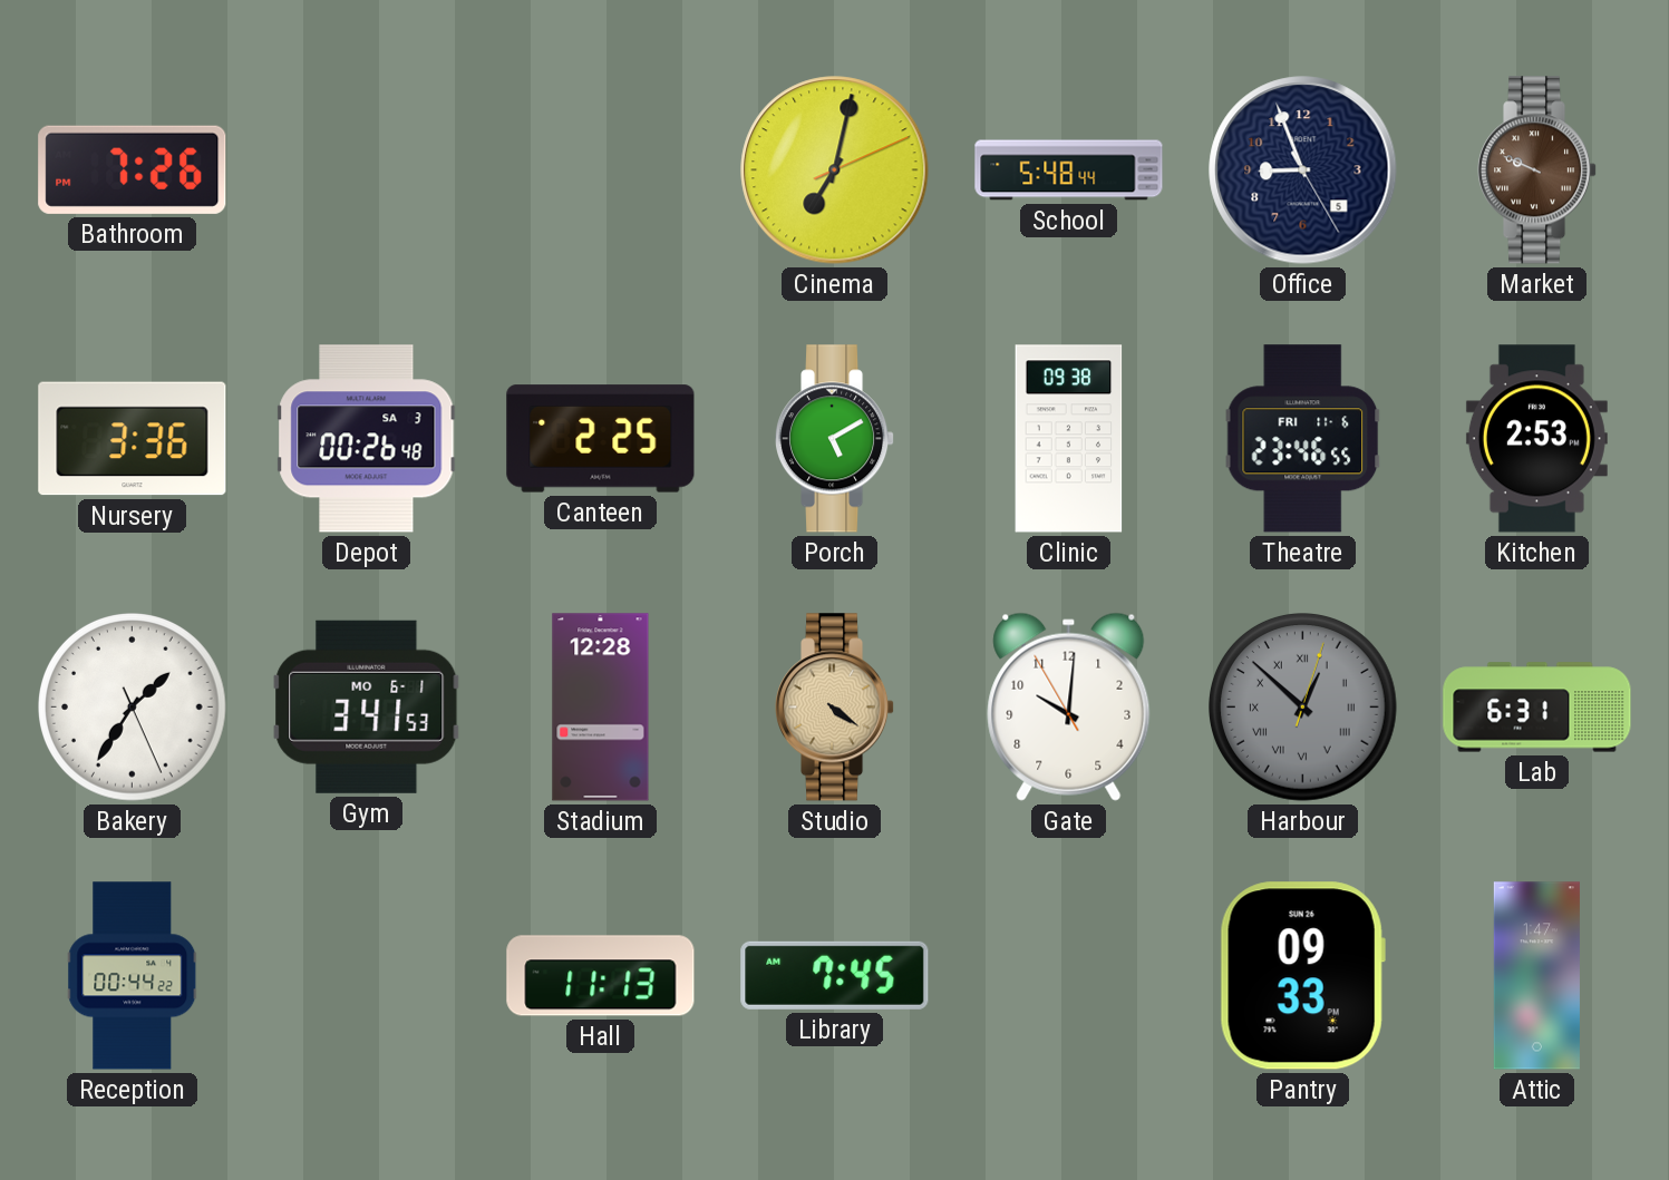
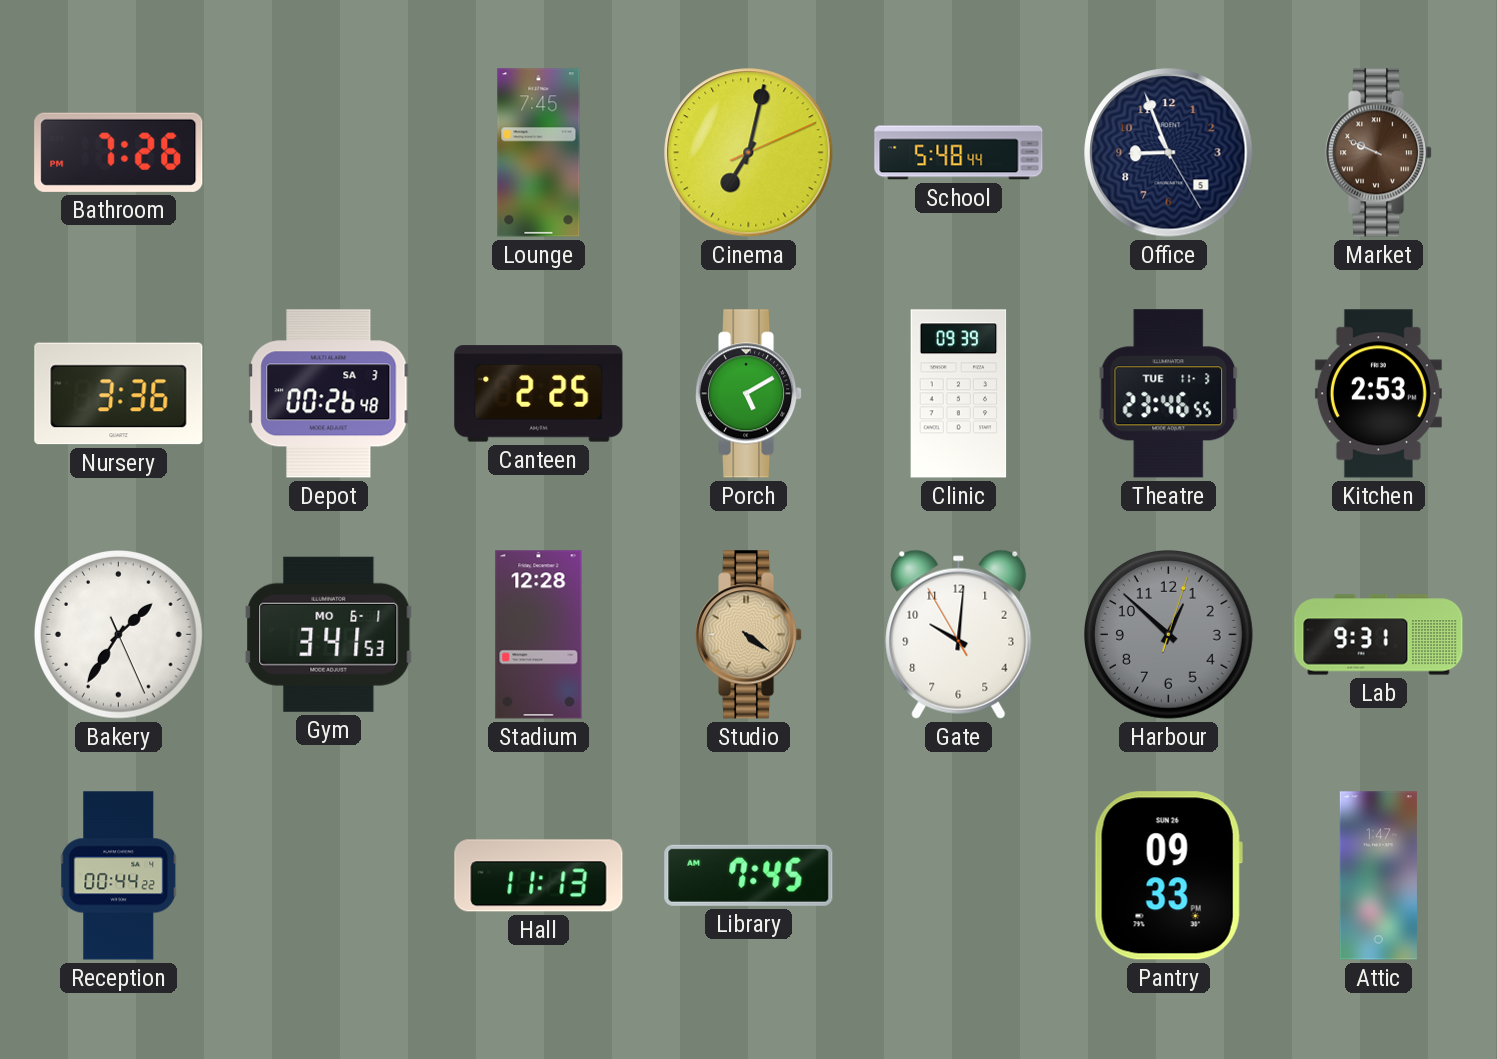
Lounge: none -> 7:45
Clinic: 09:38 -> 09:39
Theatre date: FRI 11-6 -> TUE 11-3
Harbour numerals: Roman -> Arabic
Lab: 6:31 -> 9:31
